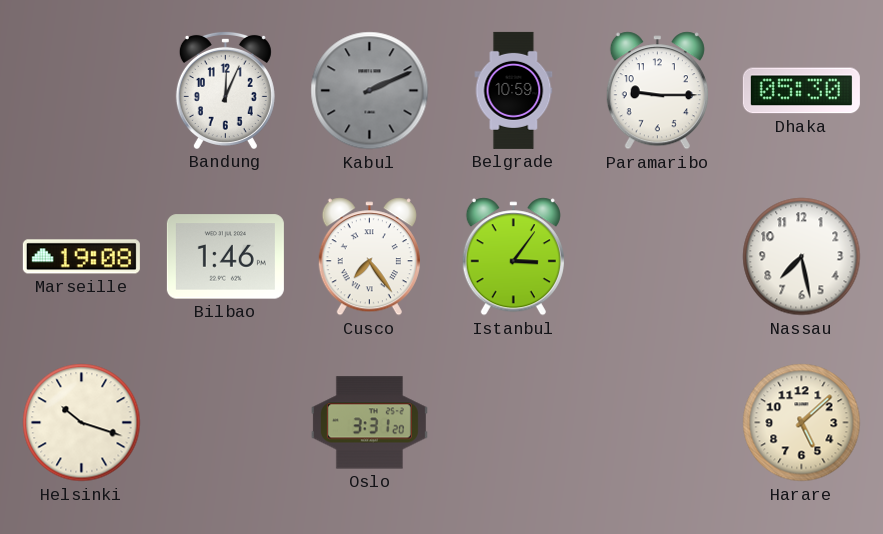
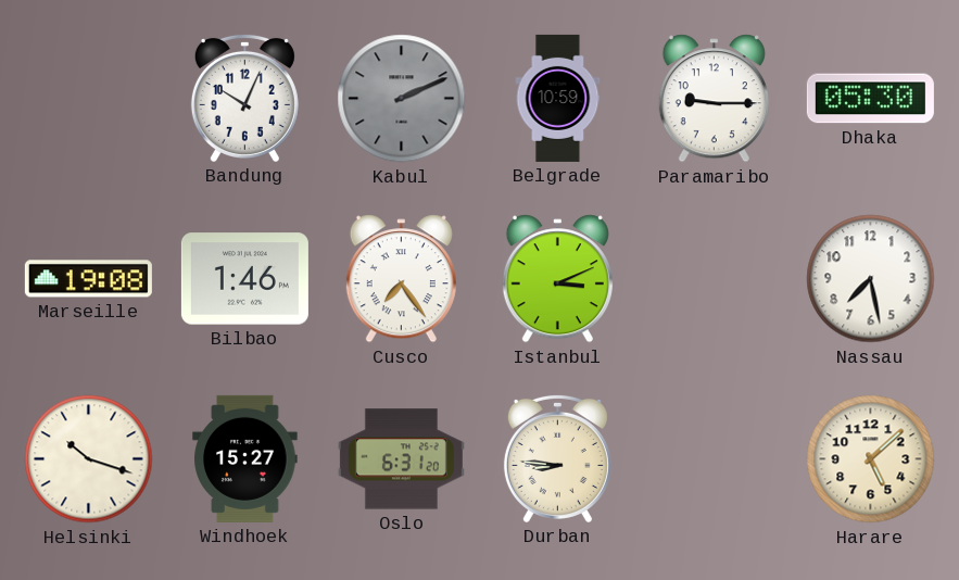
Bandung: 12:04 -> 10:04
Istanbul: 3:06 -> 3:11
Windhoek: none -> 15:27
Oslo: 3:31 -> 6:31
Durban: none -> 8:46
